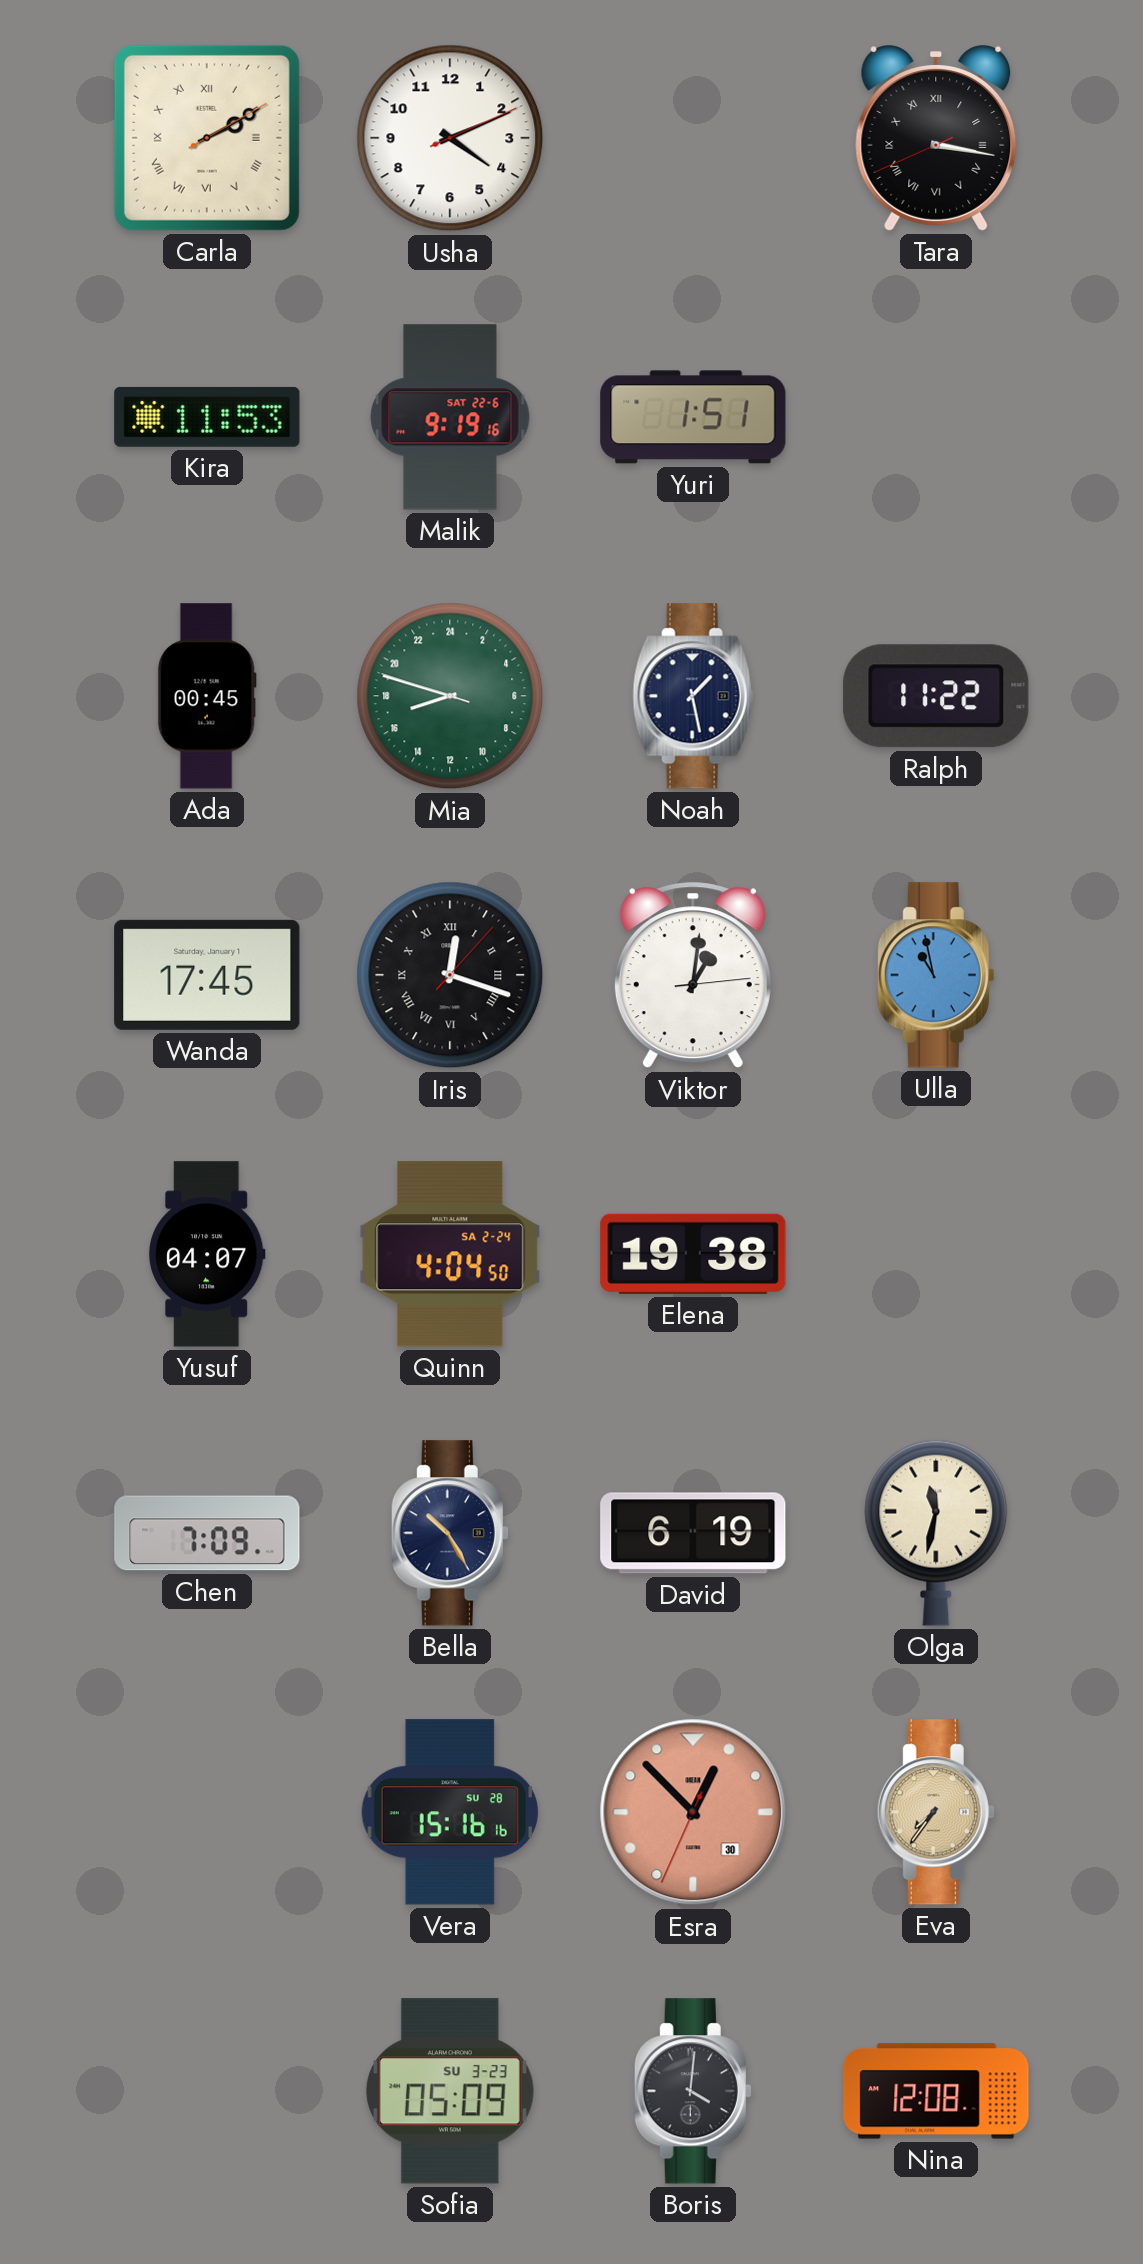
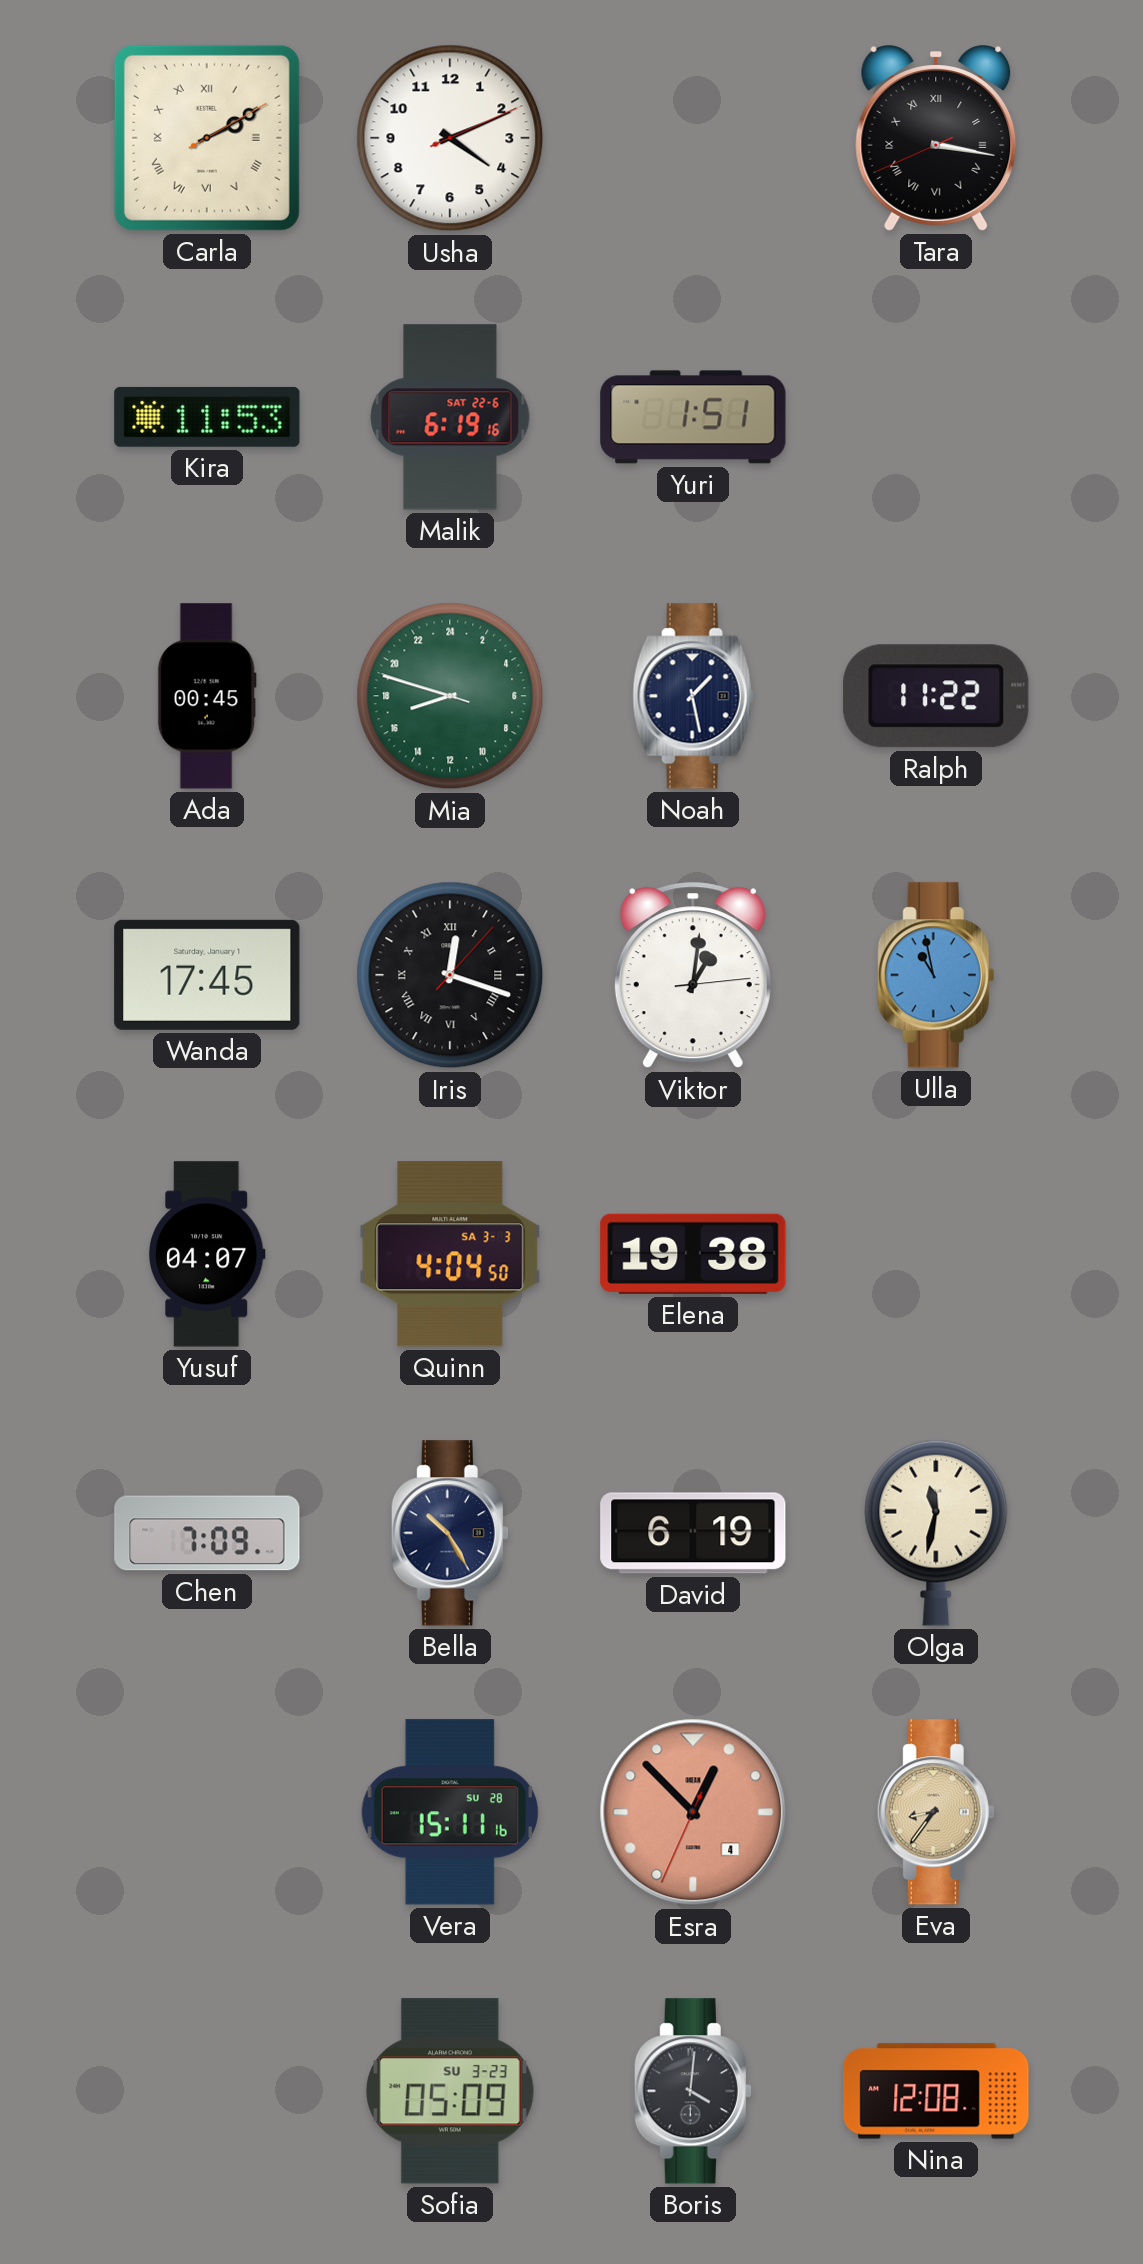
Malik: 9:19 -> 6:19
Quinn date: SA 2-24 -> SA 3-3
Vera: 15:16 -> 15:11
Esra date: 30 -> 4
Eva: 7:36 -> 8:36
